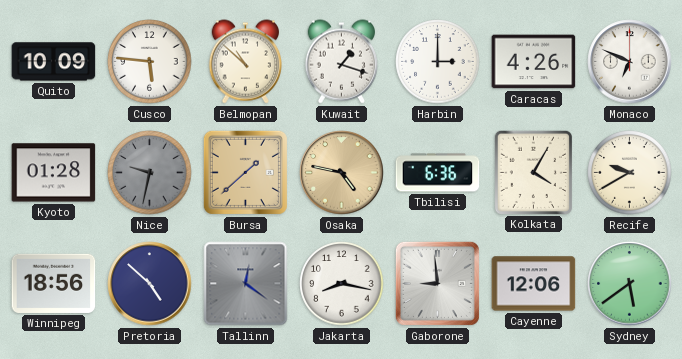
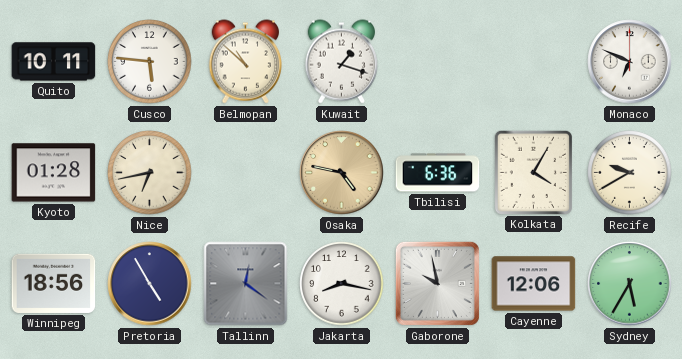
Quito: 10:09 -> 10:11
Harbin: 3:00 -> none
Caracas: 4:26 -> none
Nice: 9:32 -> 6:43
Nice dial: grey -> cream
Bursa: 1:38 -> none
Pretoria: 4:52 -> 4:55
Gaborone: 8:59 -> 9:58
Sydney: 5:39 -> 5:35
